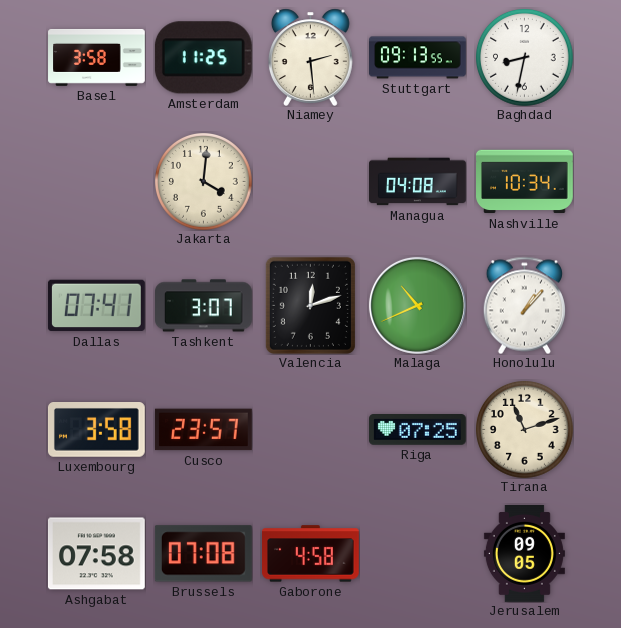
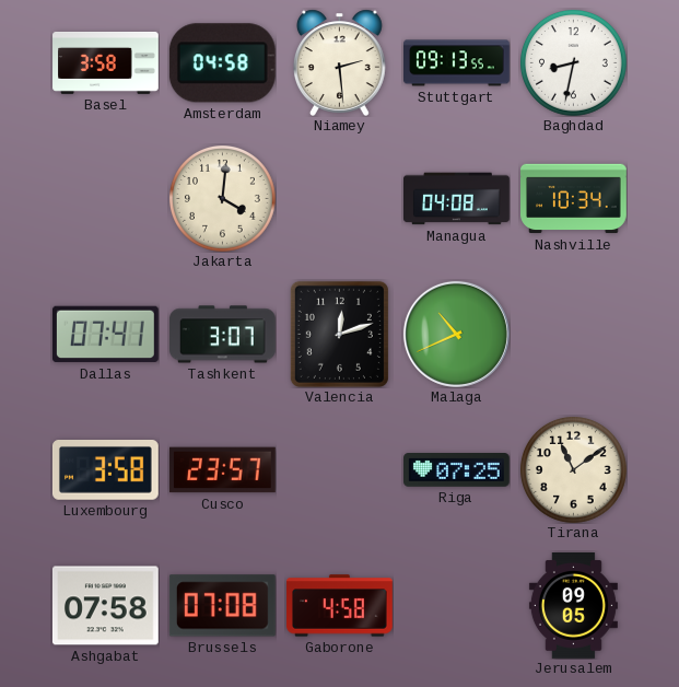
Amsterdam: 11:25 -> 04:58
Honolulu: 1:07 -> none
Tirana: 11:12 -> 11:09
